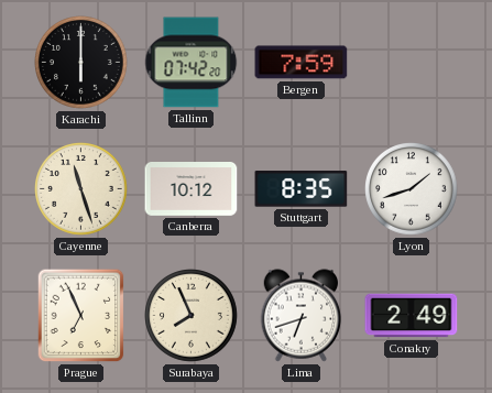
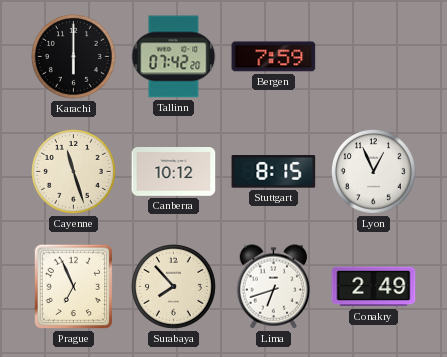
Stuttgart: 8:35 -> 8:15
Lyon: 1:42 -> 12:56
Surabaya: 7:56 -> 7:53
